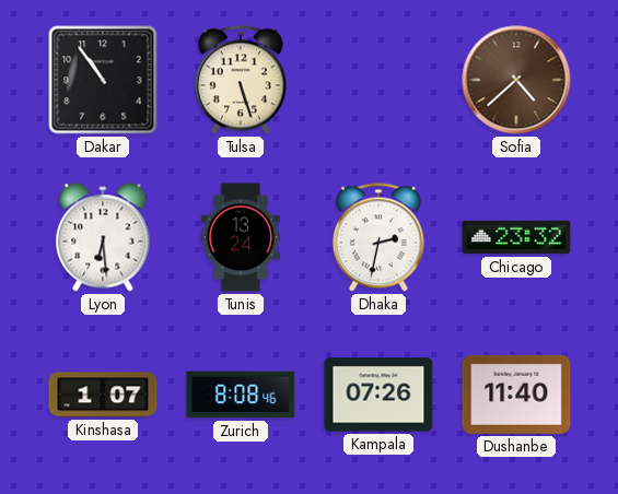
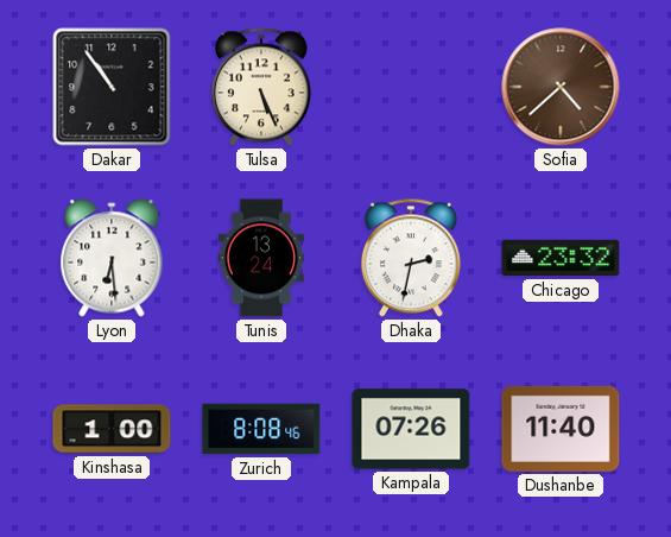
Tulsa: 5:27 -> 5:26
Kinshasa: 1:07 -> 1:00
